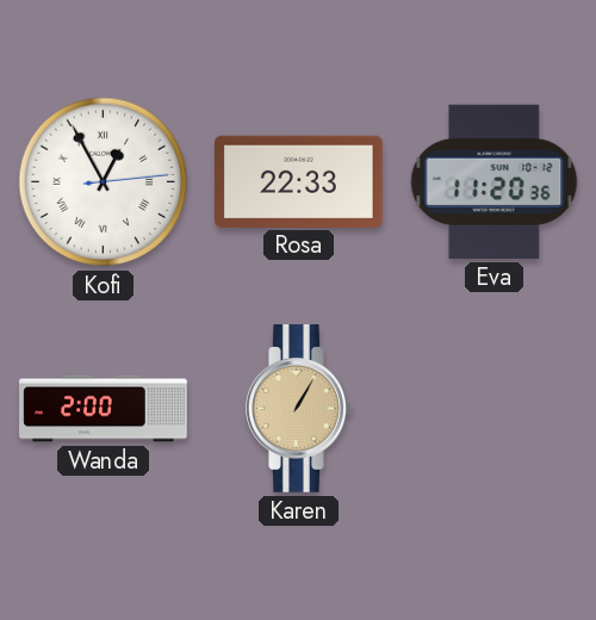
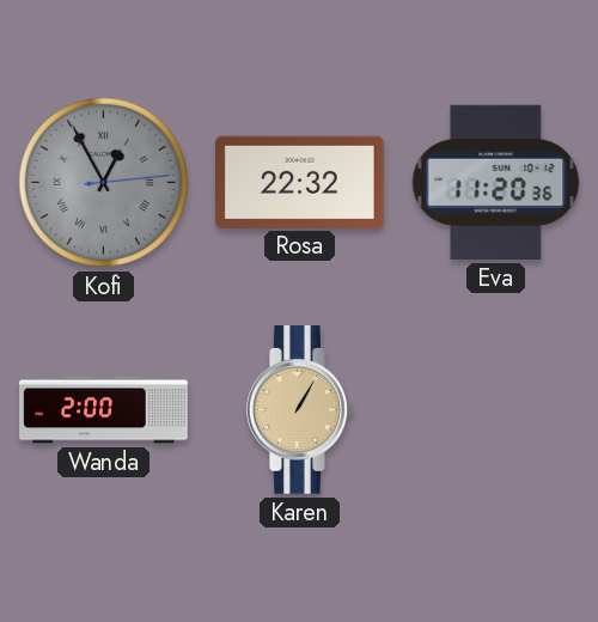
Kofi dial: white -> grey
Rosa: 22:33 -> 22:32
